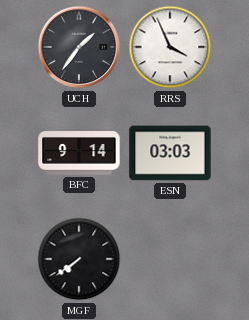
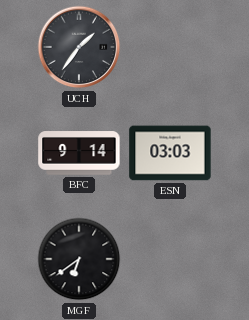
RRS: 3:56 -> none
MGF: 7:39 -> 6:39
